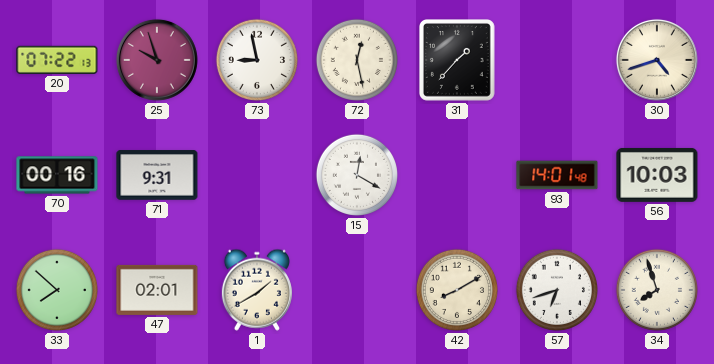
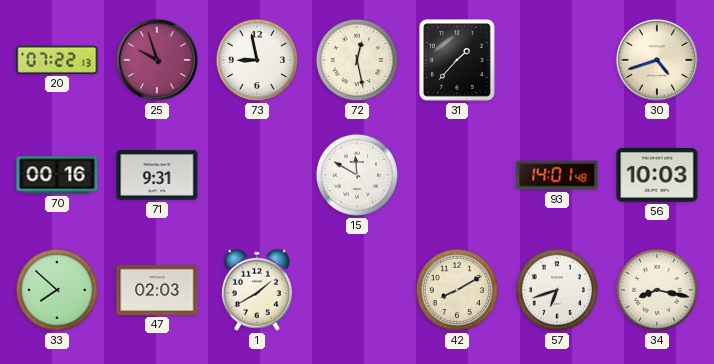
15: 12:20 -> 11:50
47: 02:01 -> 02:03
34: 7:57 -> 8:17
